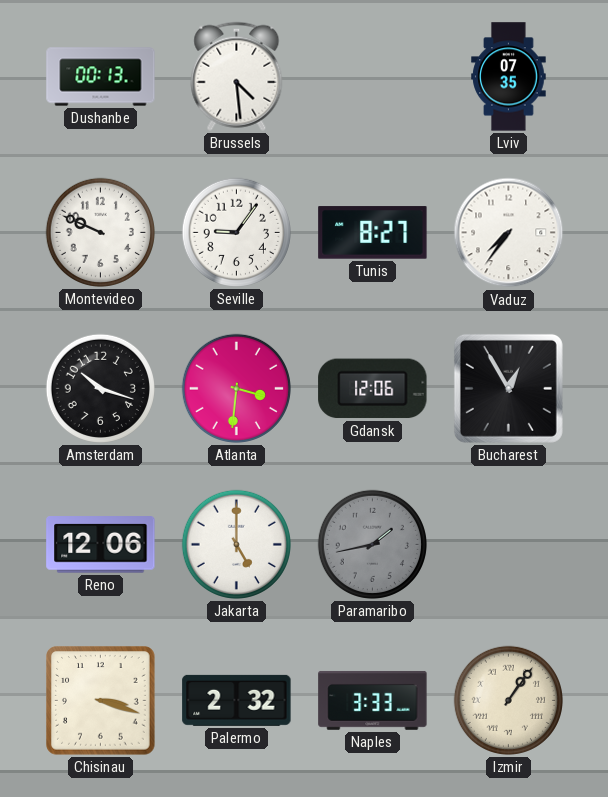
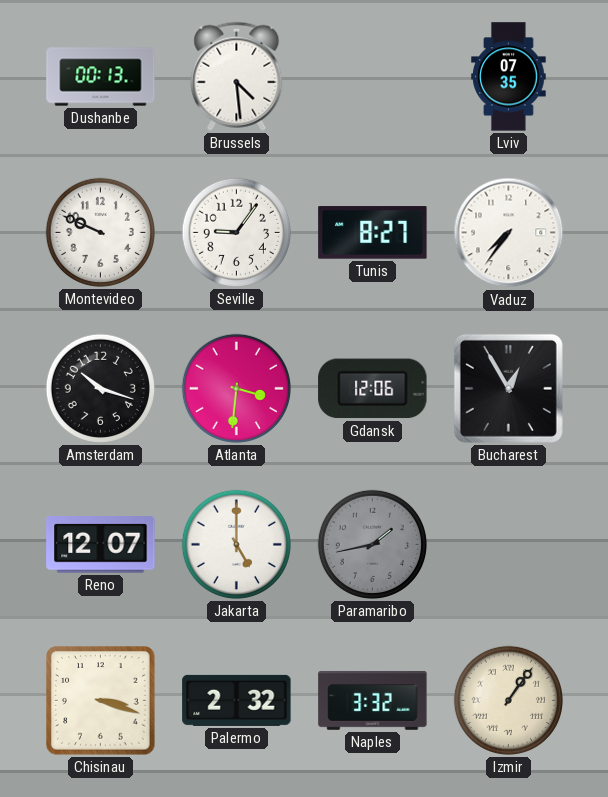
Reno: 12:06 -> 12:07
Naples: 3:33 -> 3:32
